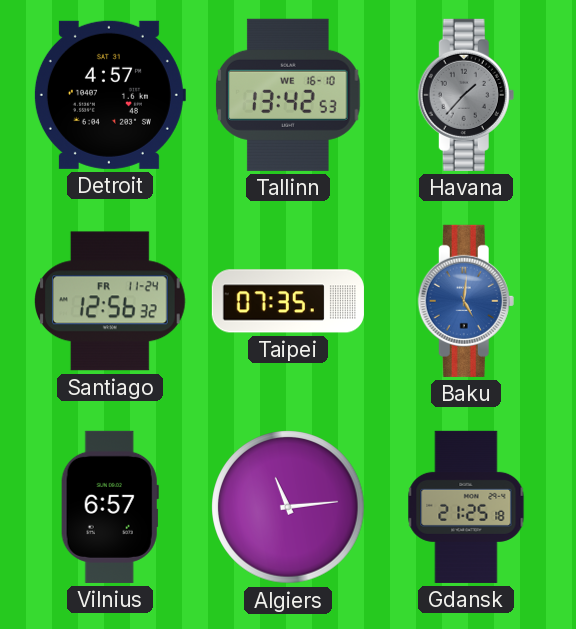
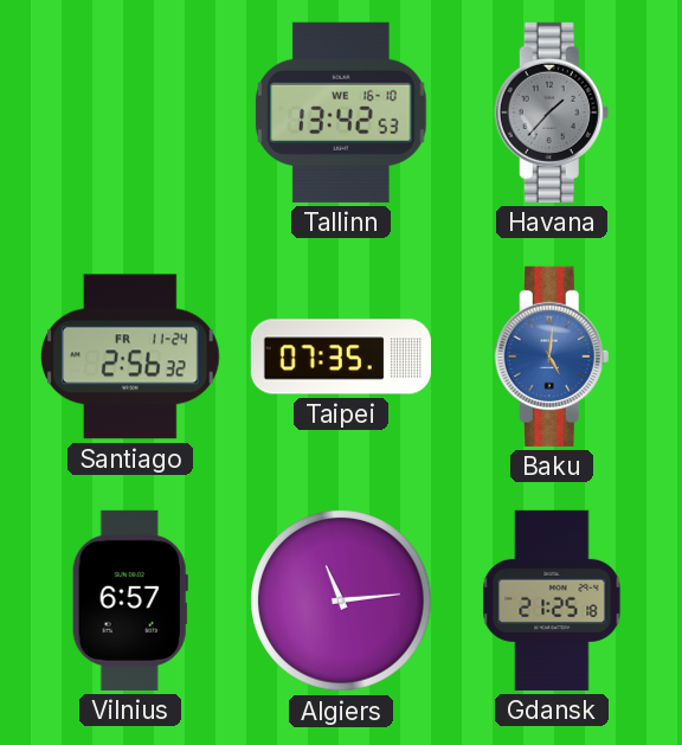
Detroit: 4:57 -> none
Santiago: 12:56 -> 2:56
